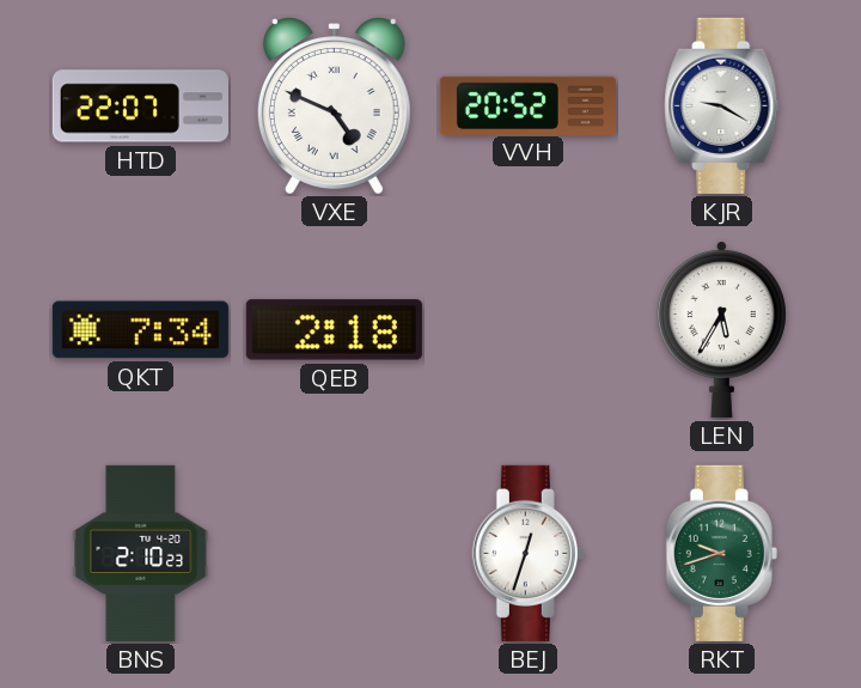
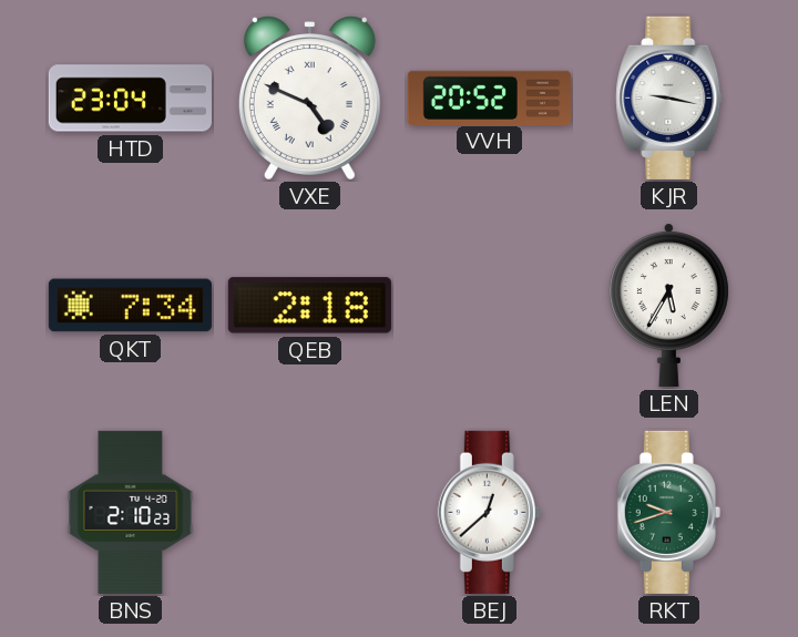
HTD: 22:07 -> 23:04
KJR: 9:20 -> 9:17
BEJ: 12:33 -> 12:38
